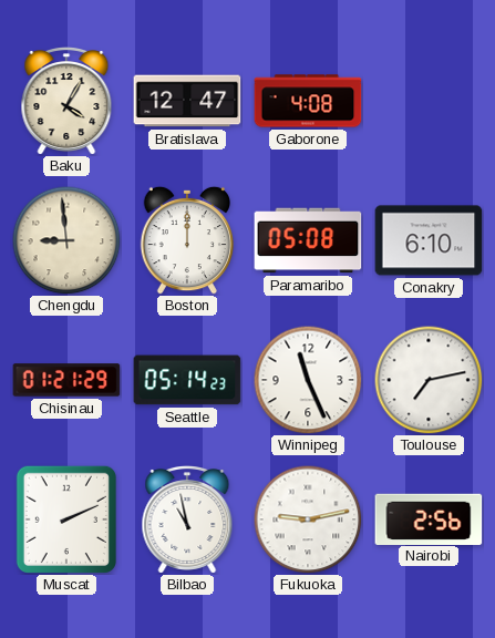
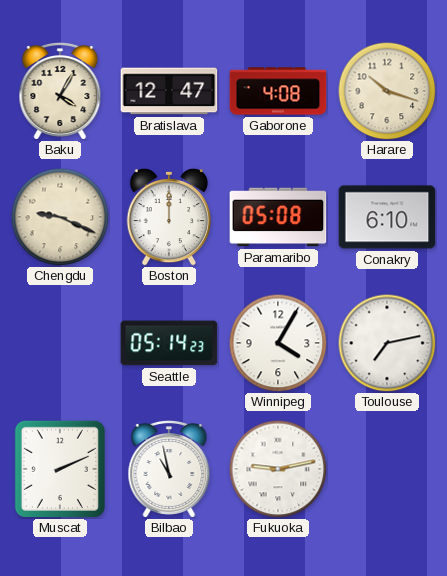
Harare: none -> 10:18
Chengdu: 8:59 -> 9:19
Chisinau: 01:21 -> none
Winnipeg: 11:26 -> 4:05
Nairobi: 2:56 -> none
